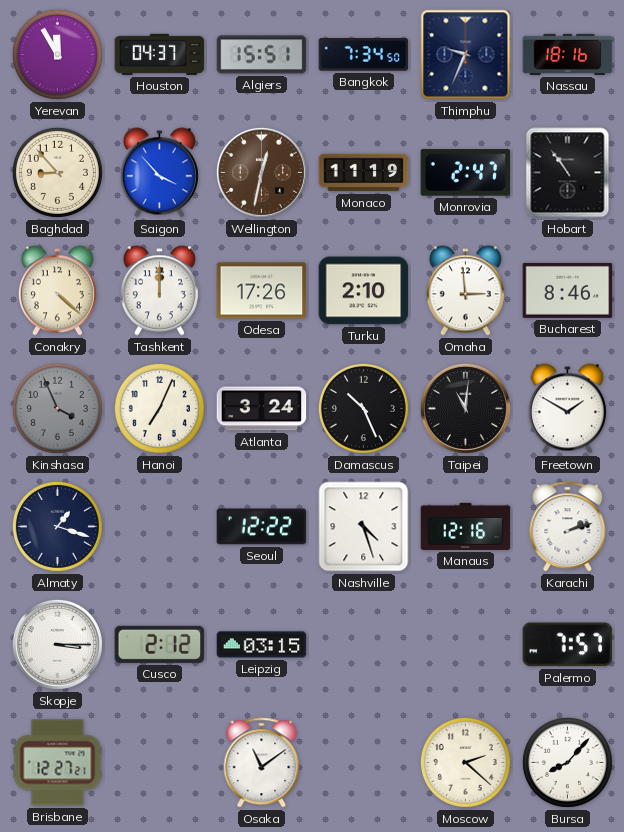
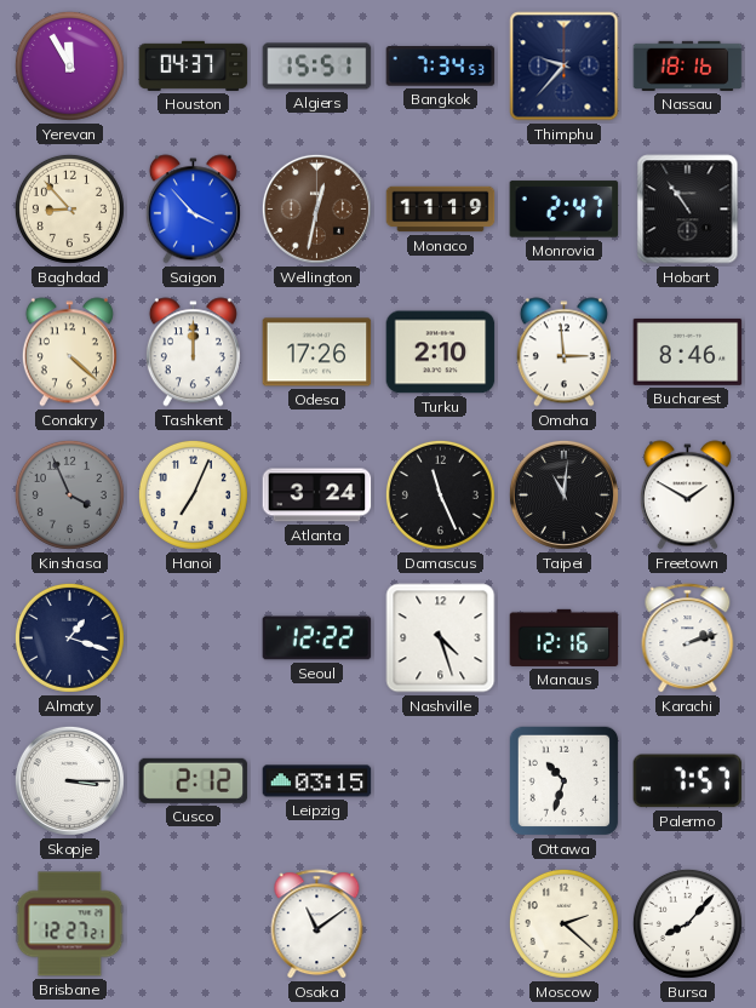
Bangkok: 7:34:50 -> 7:34:53
Thimphu: 9:34 -> 9:37
Damascus: 10:26 -> 11:26
Ottawa: none -> 10:33
